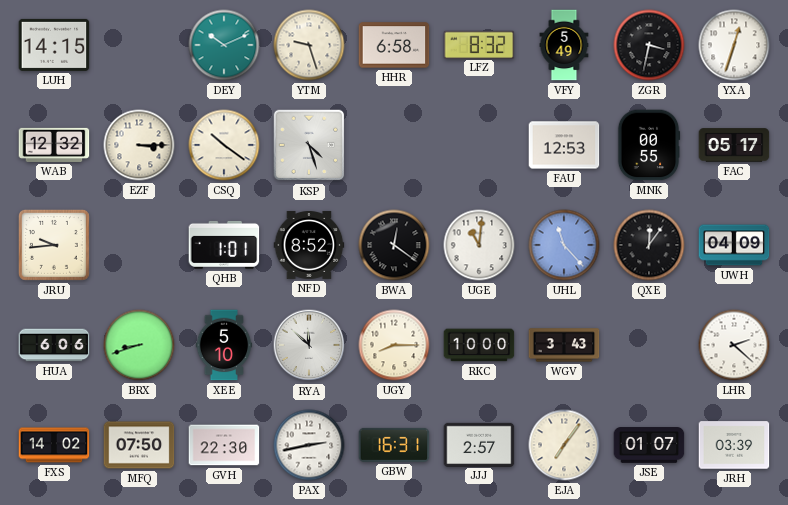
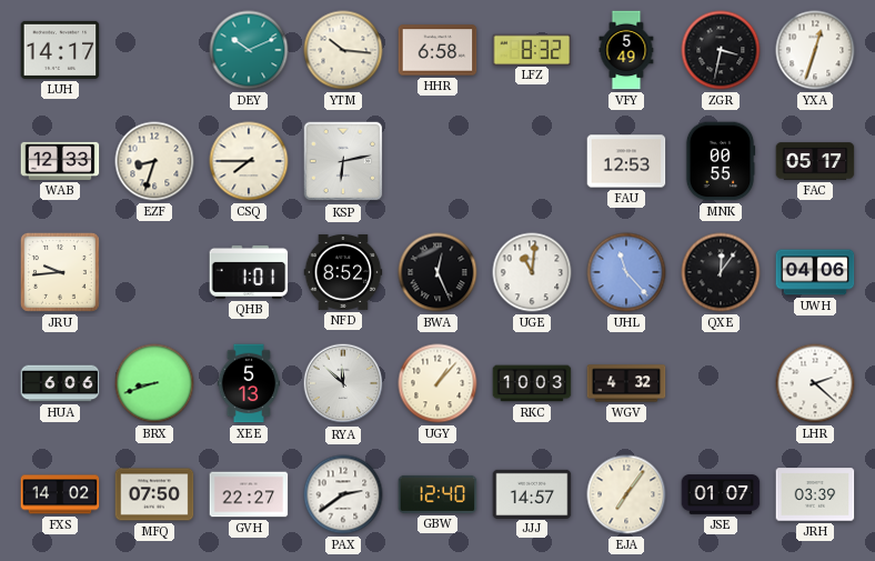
LUH: 14:15 -> 14:17
YTM: 9:27 -> 10:16
WAB: 12:32 -> 12:33
EZF: 3:15 -> 8:33
CSQ: 10:21 -> 7:45
KSP: 4:27 -> 6:13
BWA: 12:21 -> 12:26
UWH: 04:09 -> 04:06
XEE: 5:10 -> 5:13
UGY: 8:15 -> 1:07
RKC: 10:00 -> 10:03
WGV: 3:43 -> 4:32
GVH: 22:30 -> 22:27
PAX: 2:43 -> 2:39
GBW: 16:31 -> 12:40
JJJ: 2:57 -> 14:57
